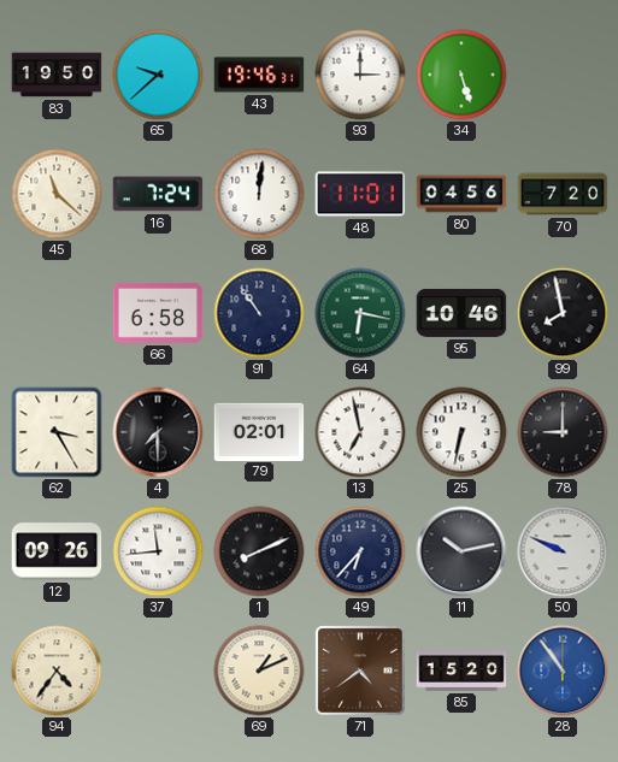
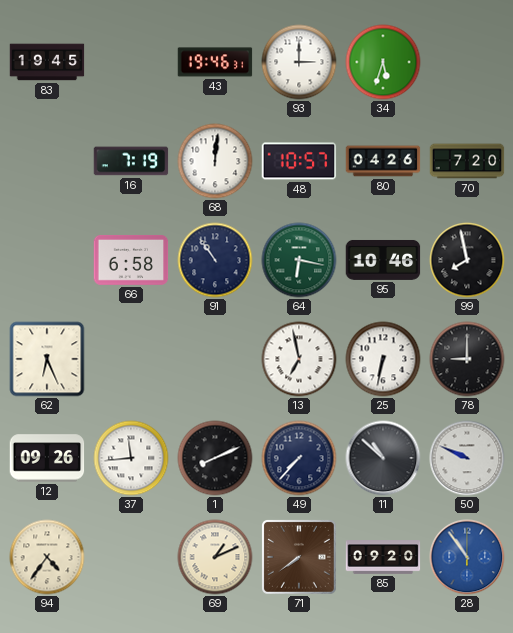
83: 19:50 -> 19:45
65: 9:38 -> none
34: 5:27 -> 5:33
45: 11:22 -> none
16: 7:24 -> 7:19
48: 11:01 -> 10:57
80: 04:56 -> 04:26
62: 3:25 -> 6:26
4: 7:30 -> none
79: 02:01 -> none
49: 6:37 -> 7:37
11: 10:13 -> 10:52
71: 4:39 -> 7:39
85: 15:20 -> 09:20
